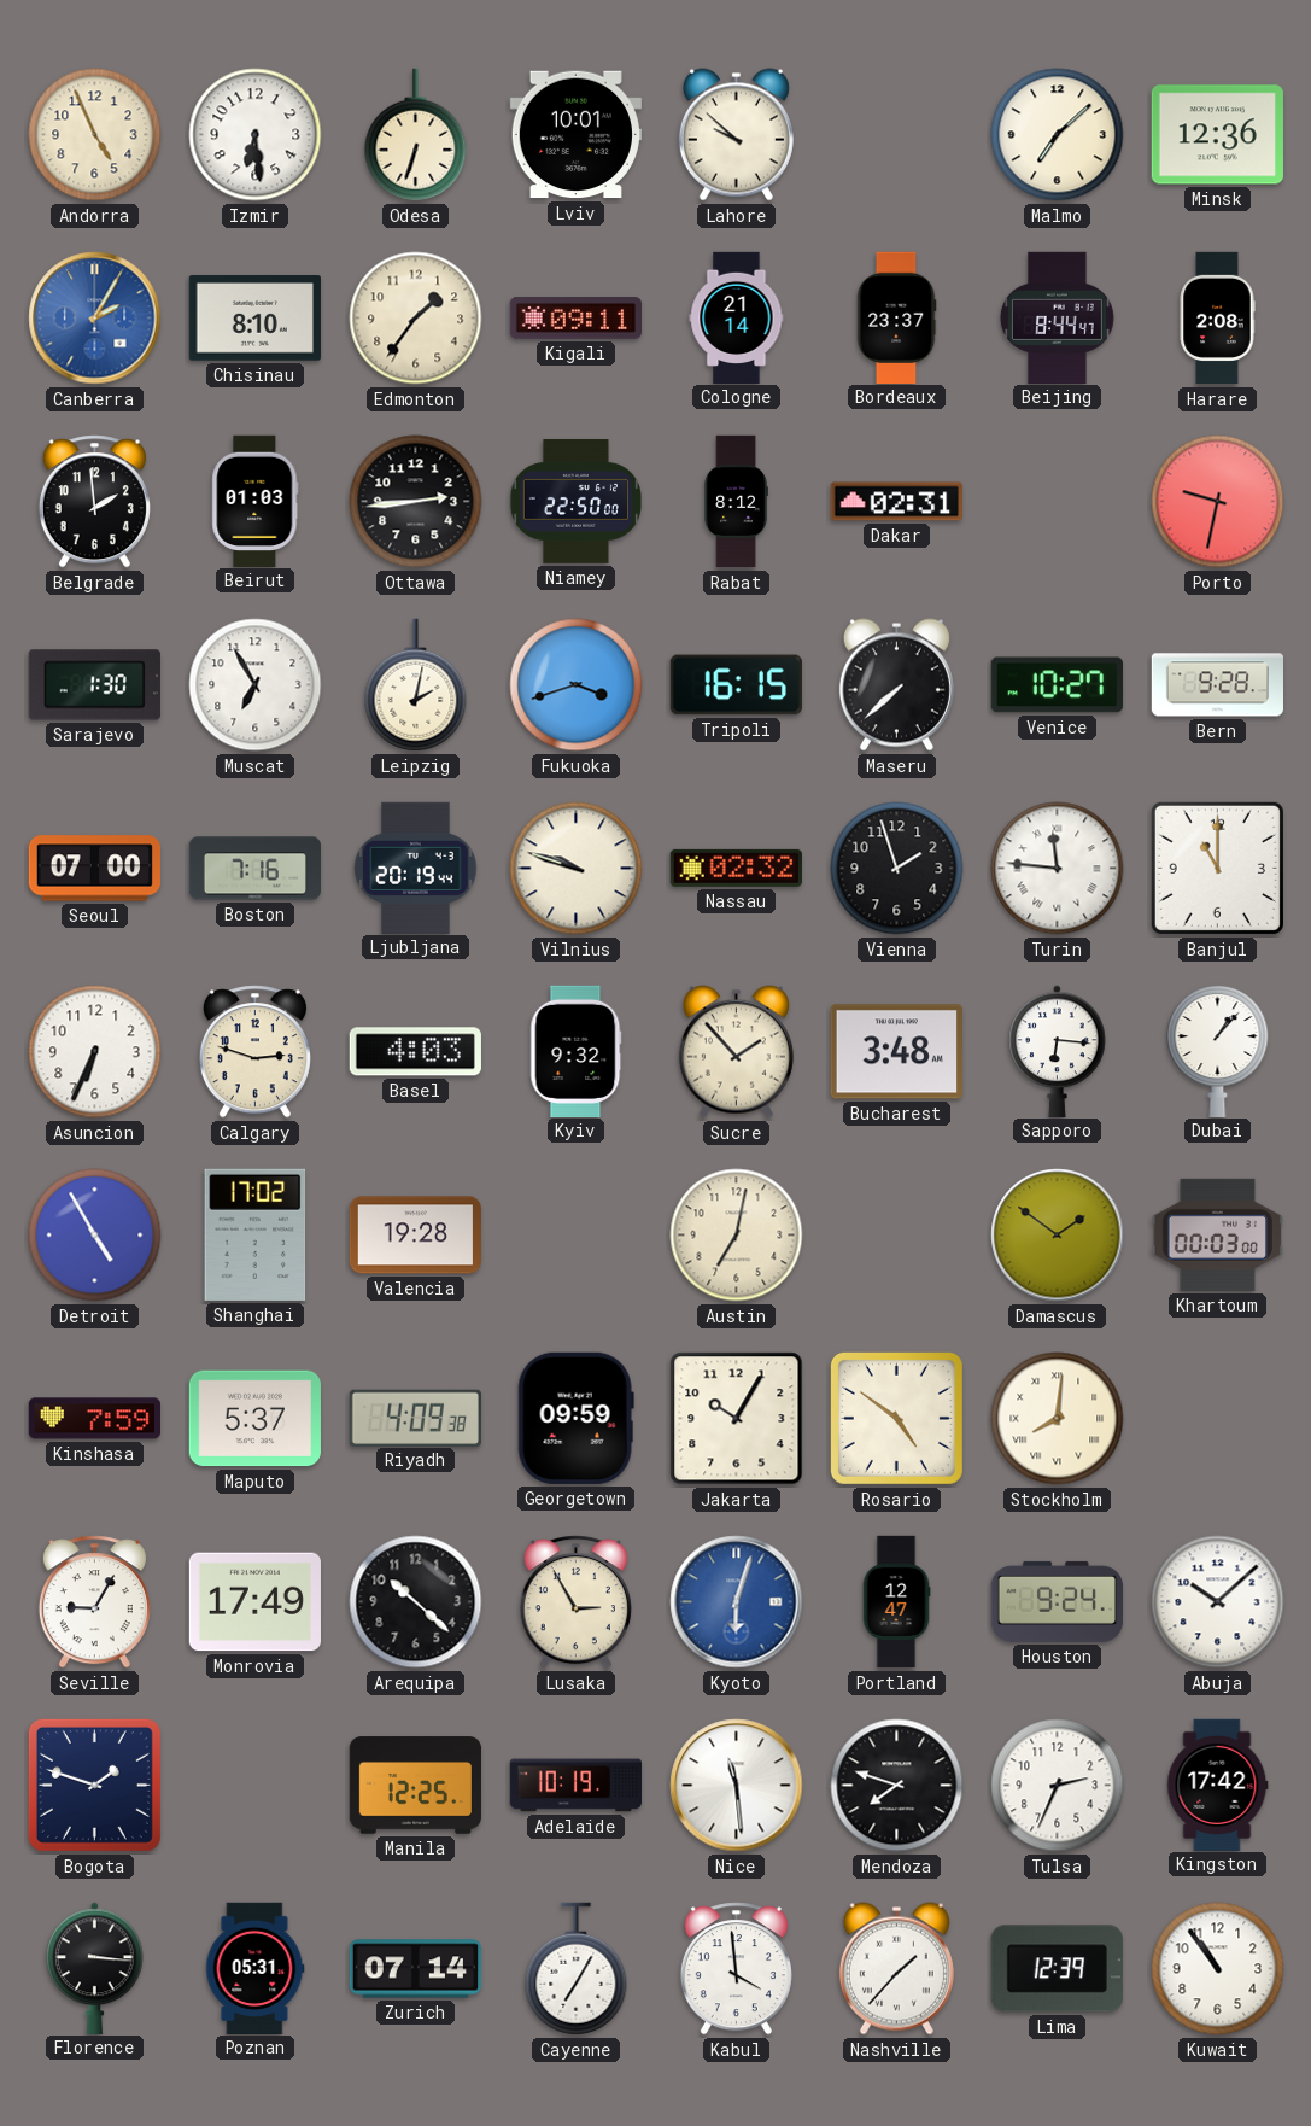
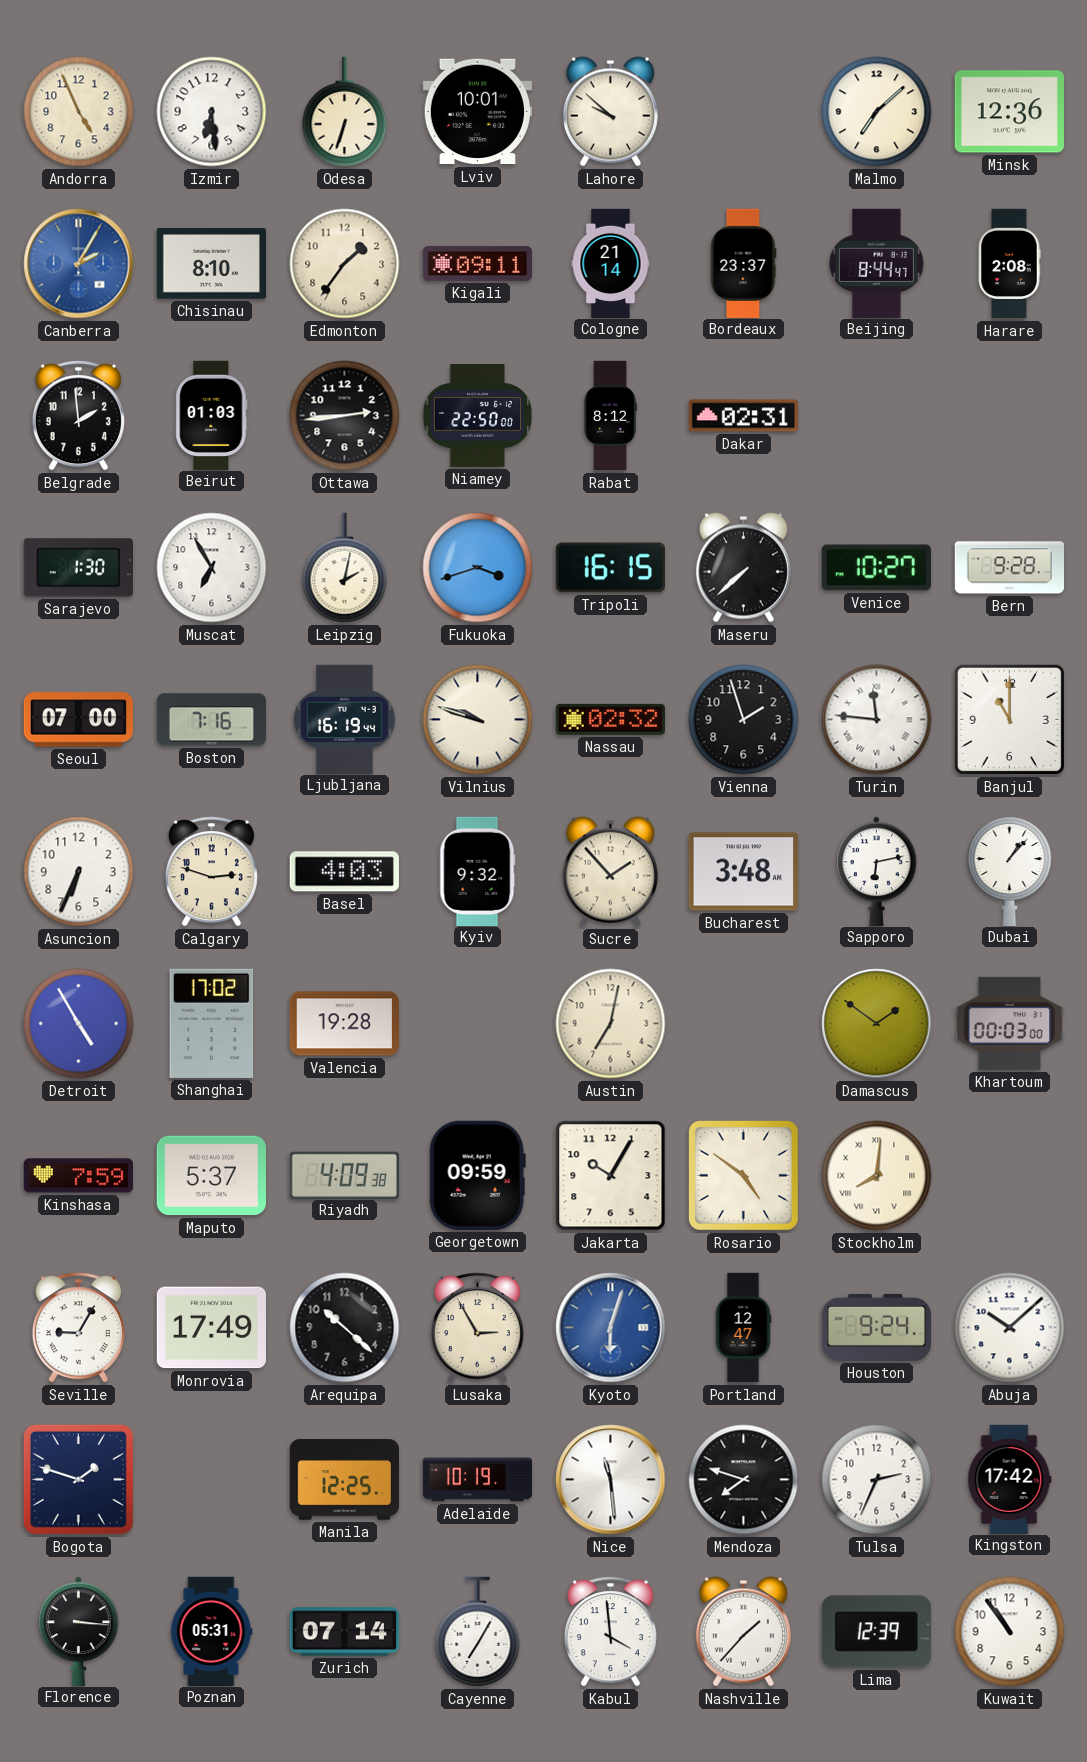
Porto: 9:32 -> none
Ljubljana: 20:19 -> 16:19
Sapporo: 6:16 -> 6:13
